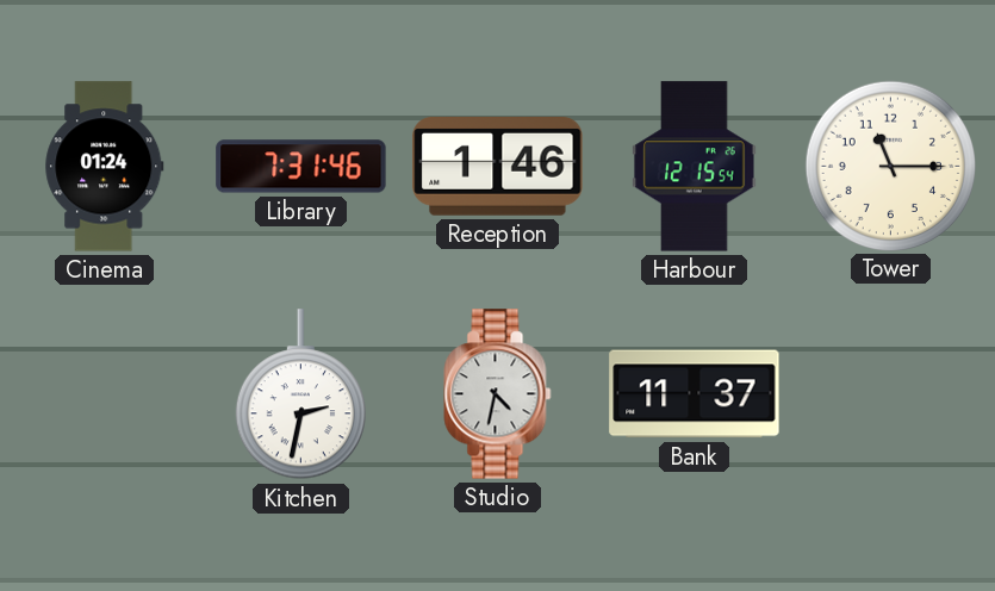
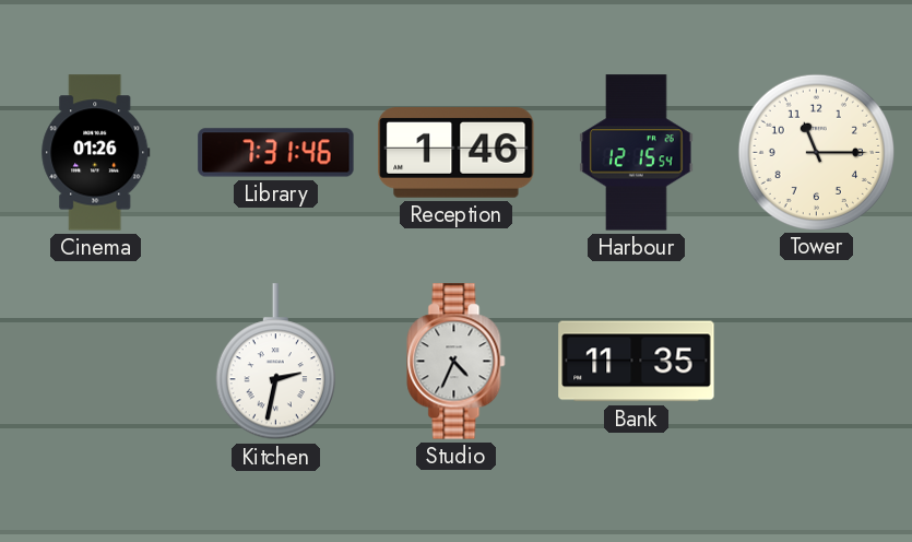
Cinema: 01:24 -> 01:26
Studio: 4:32 -> 4:34
Bank: 11:37 -> 11:35
